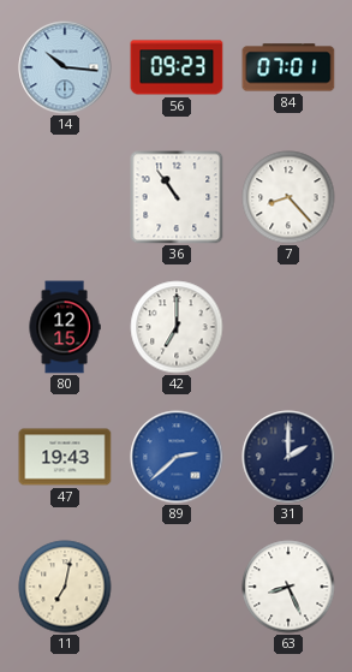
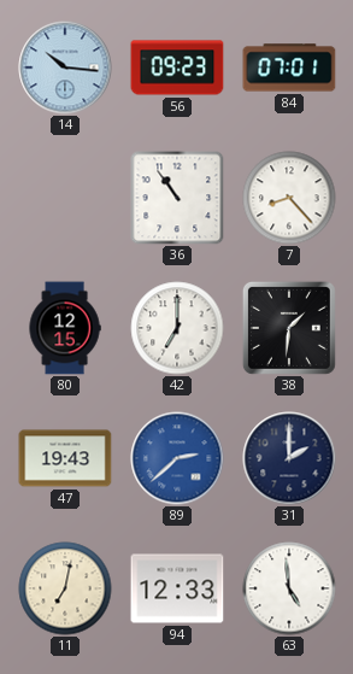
38: none -> 1:31
94: none -> 12:33
63: 8:26 -> 4:59
